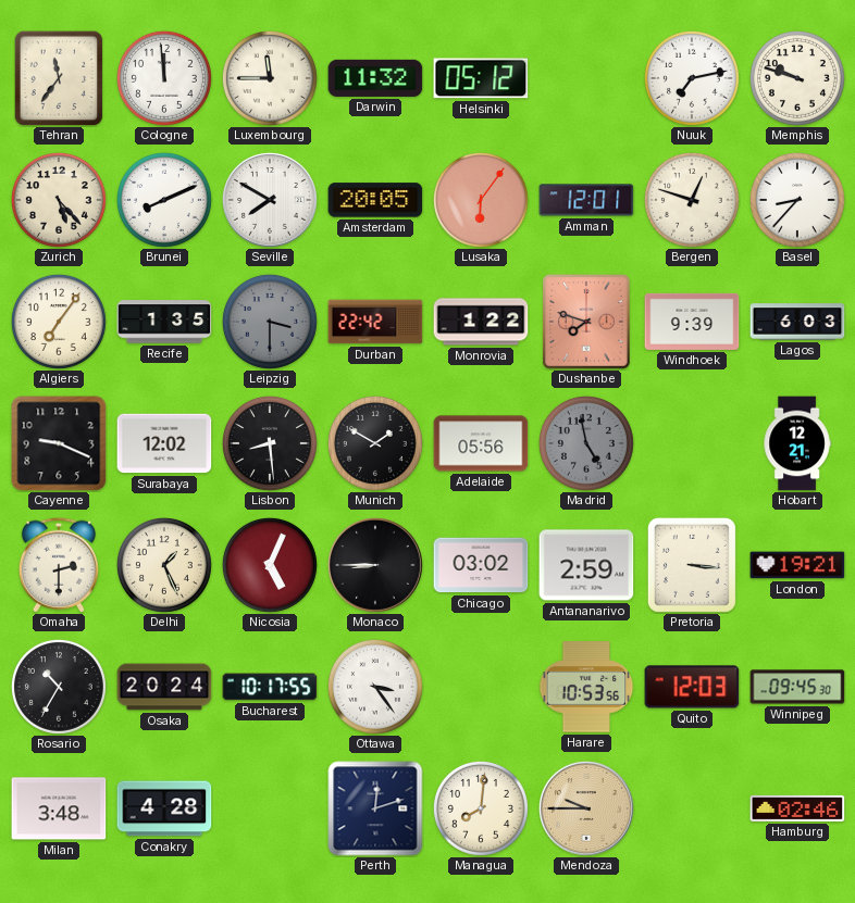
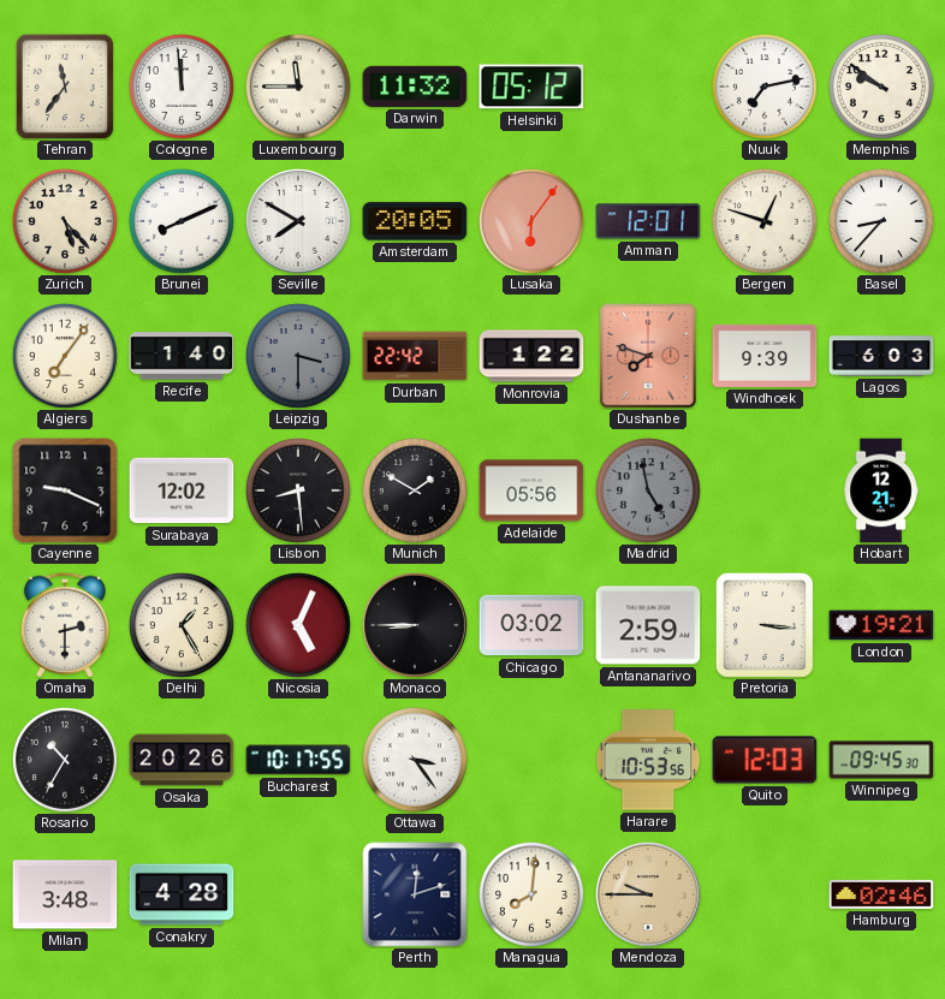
Memphis: 9:48 -> 9:51
Recife: 1:35 -> 1:40
Delhi: 1:26 -> 1:25
Osaka: 20:24 -> 20:26
